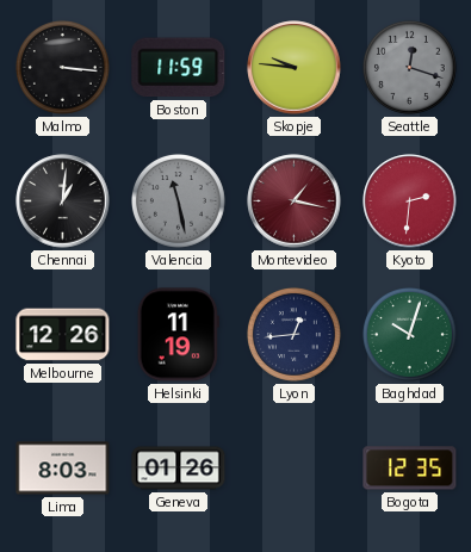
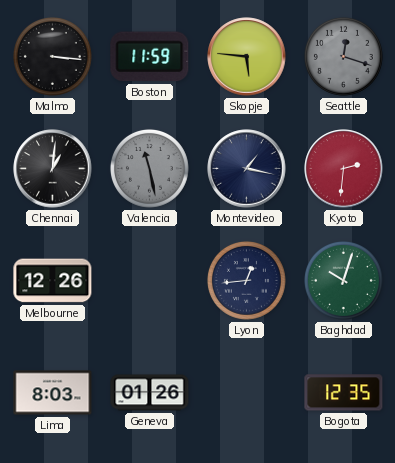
Skopje: 9:46 -> 5:46
Montevideo dial: burgundy -> navy
Helsinki: 11:19 -> none
